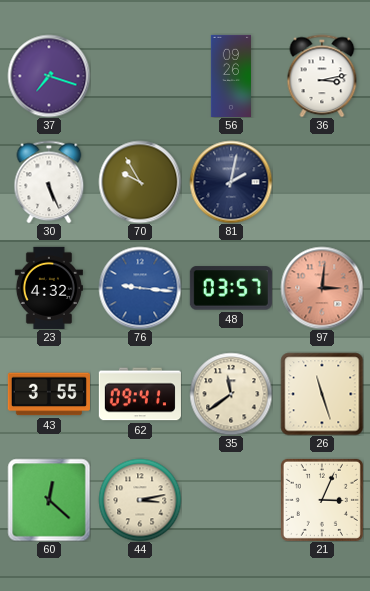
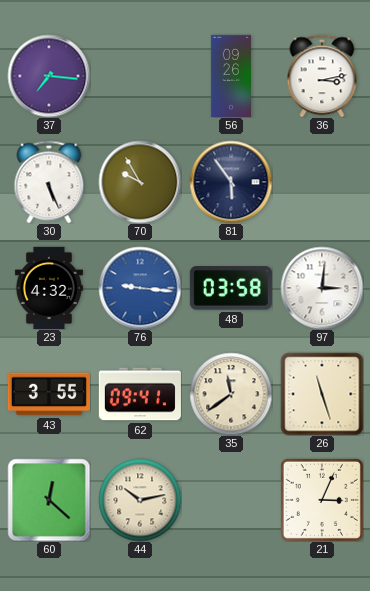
37: 7:18 -> 7:16
81: 2:02 -> 5:54
48: 03:57 -> 03:58
97 dial: salmon -> white
44: 3:13 -> 10:13
